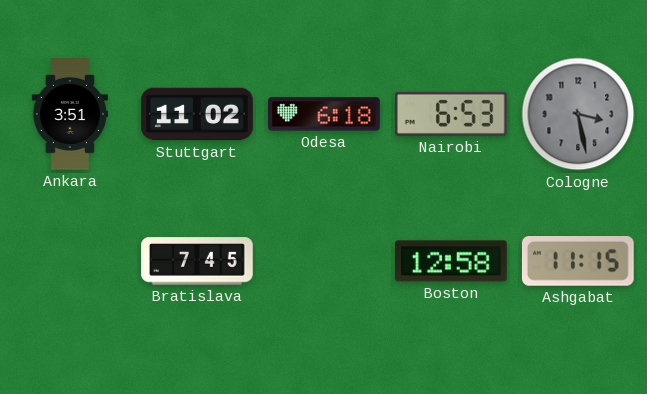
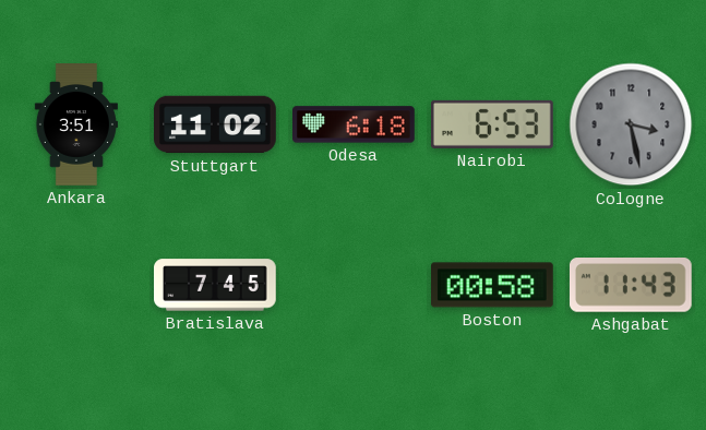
Boston: 12:58 -> 00:58
Ashgabat: 11:15 -> 11:43
